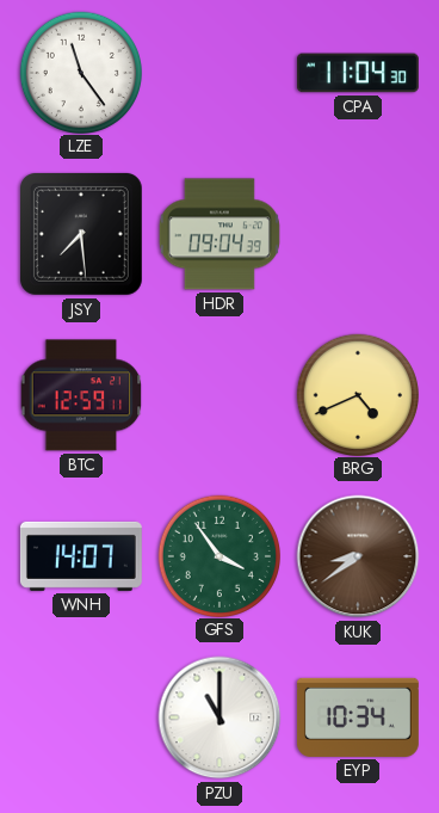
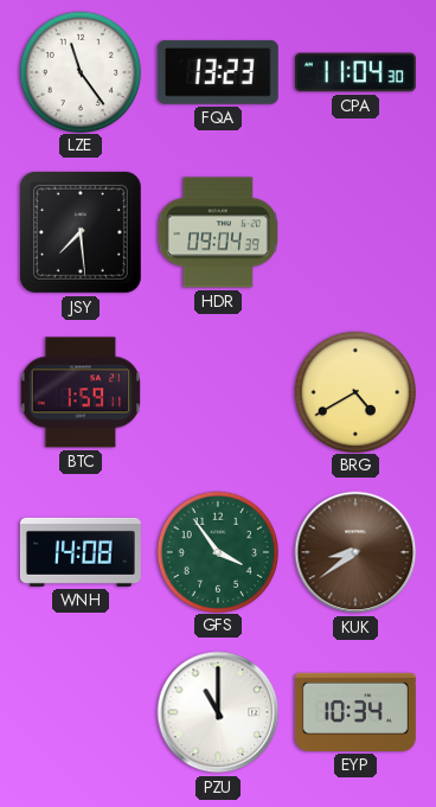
FQA: none -> 13:23
BTC: 12:59 -> 1:59
BRG: 4:41 -> 4:40
WNH: 14:07 -> 14:08
